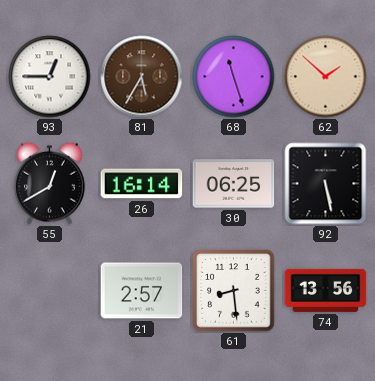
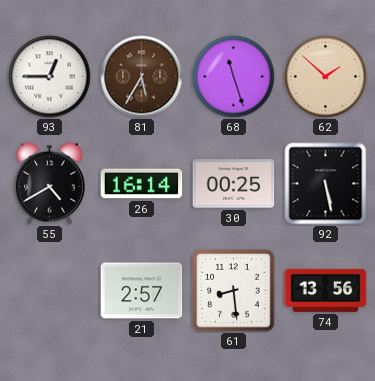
55: 12:40 -> 4:40
30: 06:25 -> 00:25
